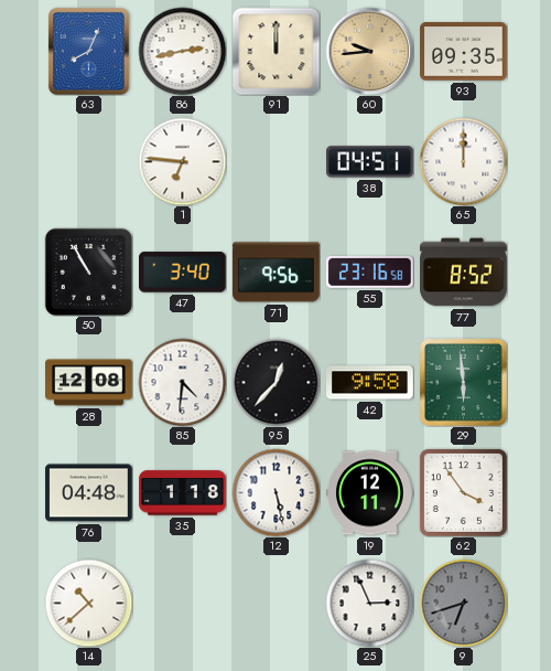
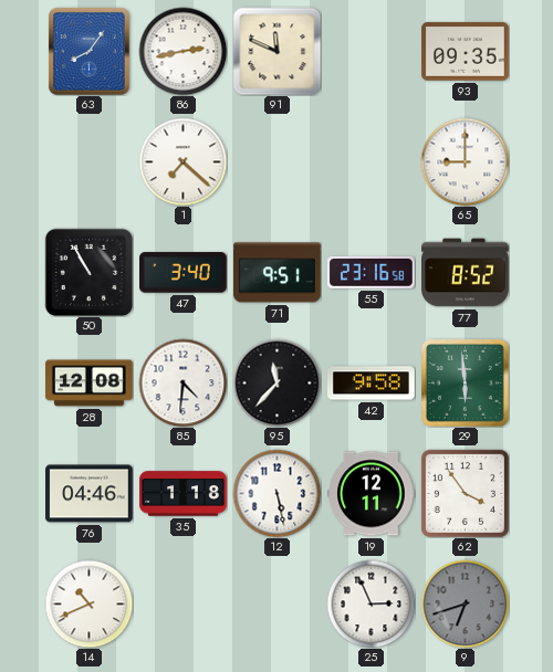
63: 8:04 -> 8:06
91: 12:00 -> 11:49
60: 9:44 -> none
1: 6:46 -> 7:22
38: 04:51 -> none
65: 12:00 -> 9:00
71: 9:56 -> 9:51
95: 12:37 -> 11:37
76: 04:48 -> 04:46
14: 10:38 -> 10:41
